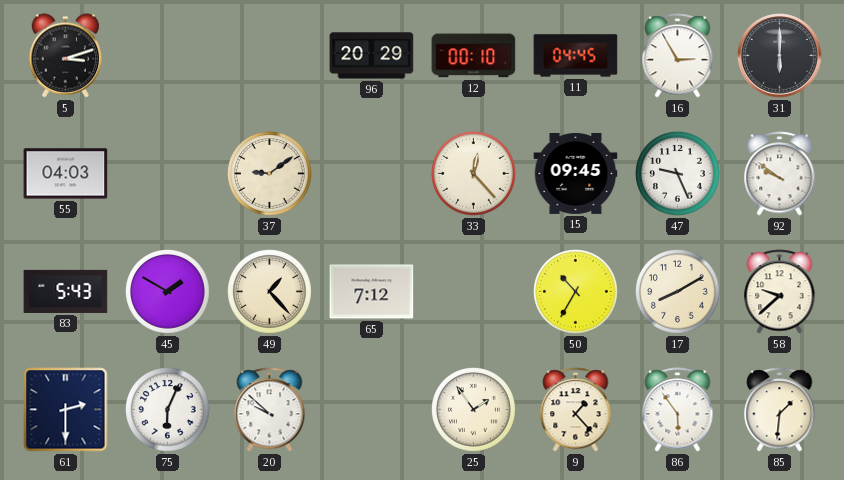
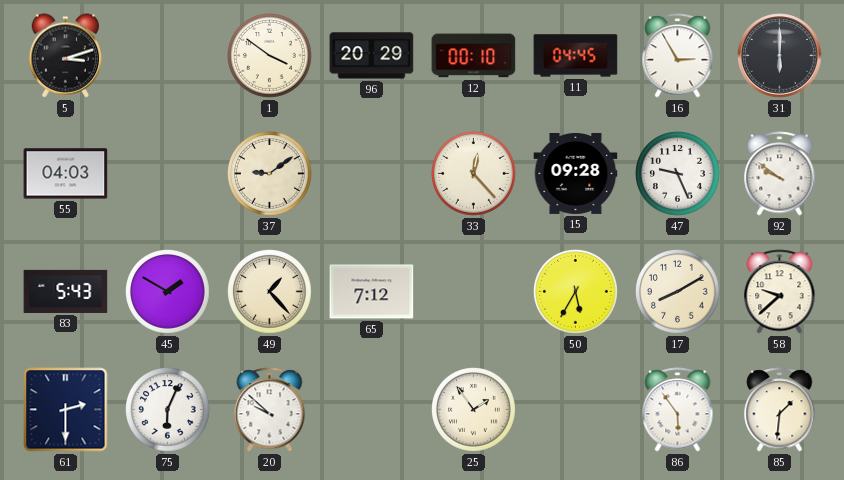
1: none -> 3:51
15: 09:45 -> 09:28
50: 10:35 -> 5:35
9: 1:23 -> none
